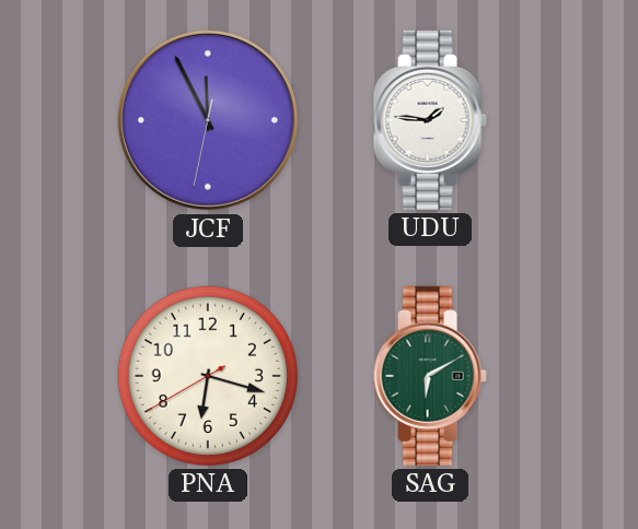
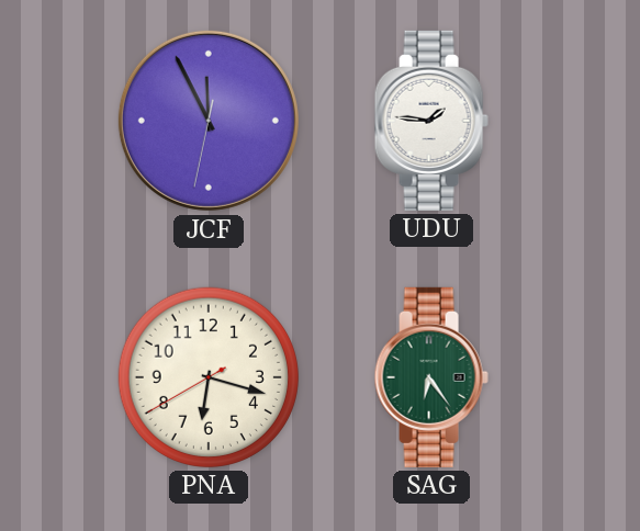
SAG: 6:10 -> 6:24
